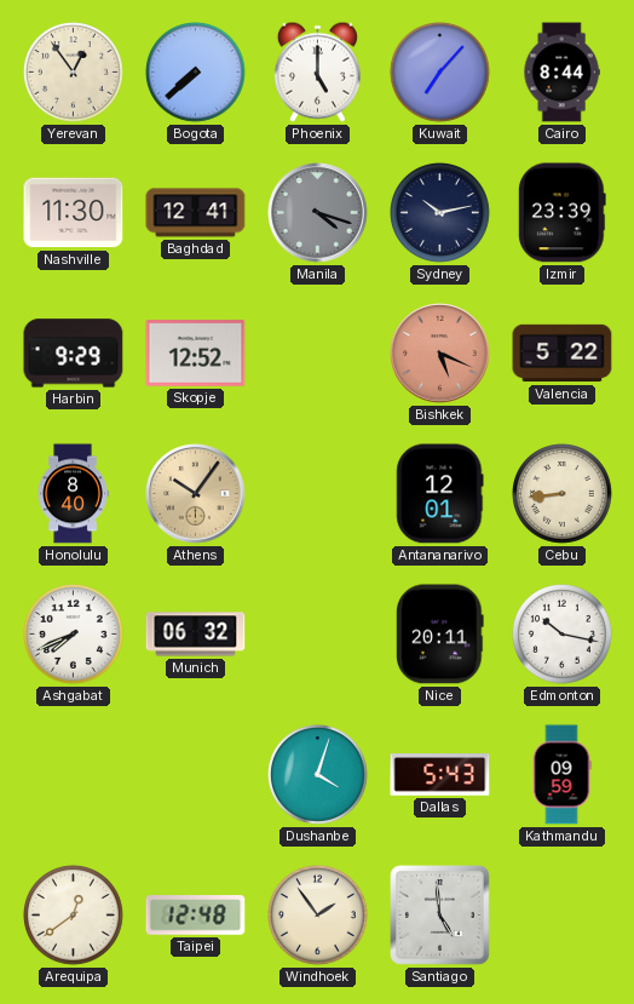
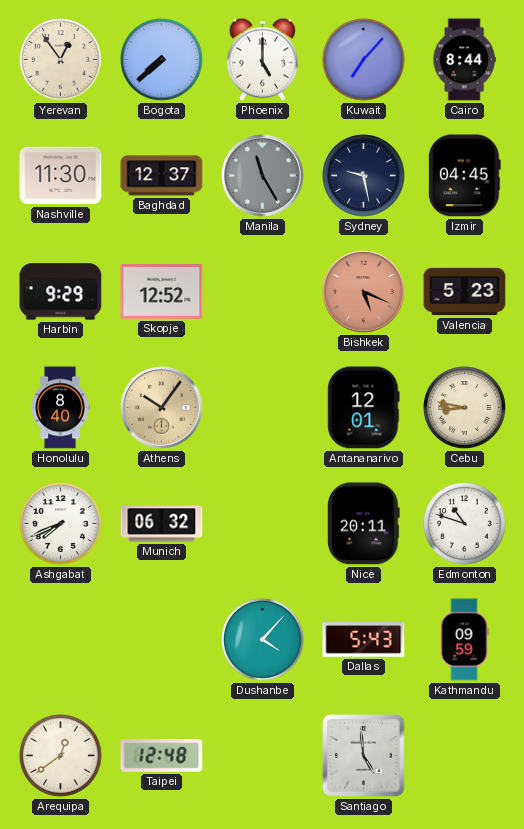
Baghdad: 12:41 -> 12:37
Manila: 4:18 -> 11:25
Sydney: 10:13 -> 9:28
Izmir: 23:39 -> 04:45
Valencia: 5:22 -> 5:23
Cebu: 8:44 -> 8:47
Edmonton: 10:17 -> 10:48
Dushanbe: 4:03 -> 4:07
Windhoek: 1:54 -> none
